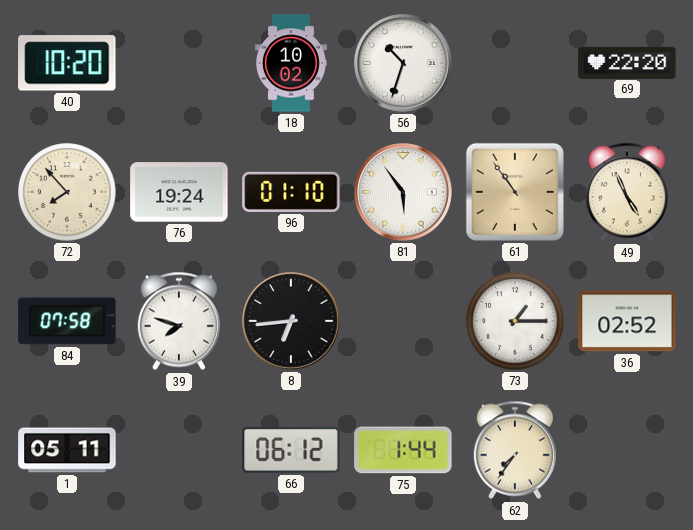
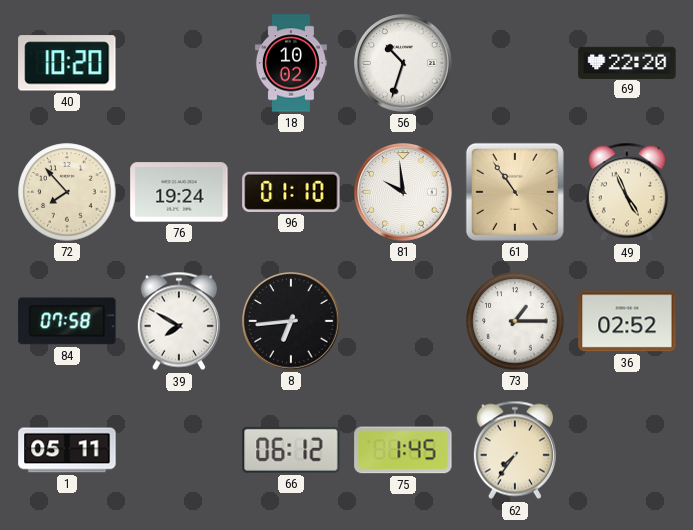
81: 5:54 -> 9:59
39: 7:48 -> 7:50
75: 1:44 -> 1:45
